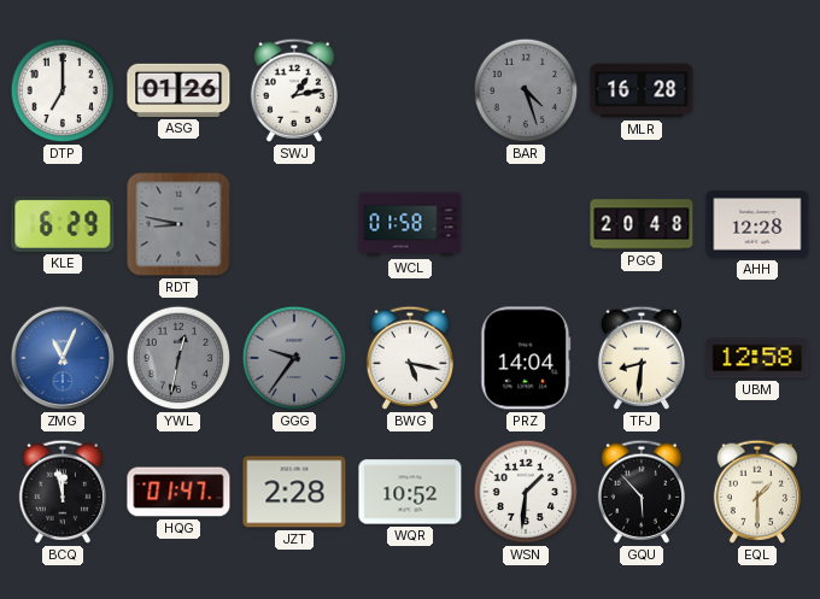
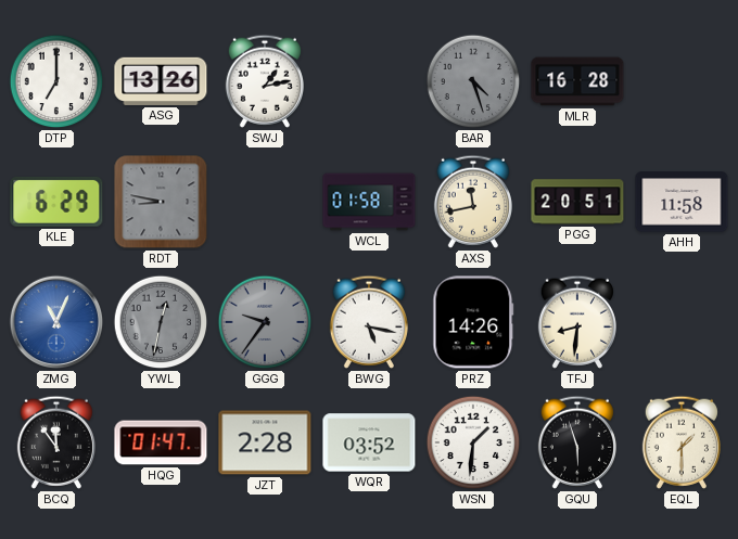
ASG: 01:26 -> 13:26
AXS: none -> 11:43
PGG: 20:48 -> 20:51
AHH: 12:28 -> 11:58
PRZ: 14:04 -> 14:26
UBM: 12:58 -> none
BCQ: 11:58 -> 11:54
WQR: 10:52 -> 03:52
GQU: 5:53 -> 5:57
